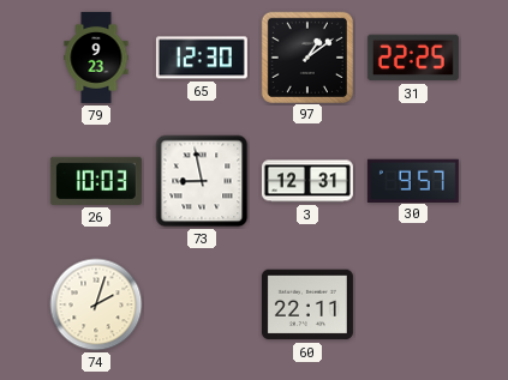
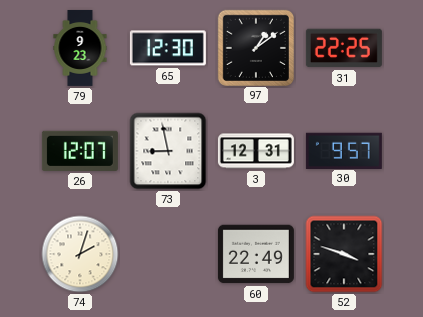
26: 10:03 -> 12:07
60: 22:11 -> 22:49
52: none -> 3:48
